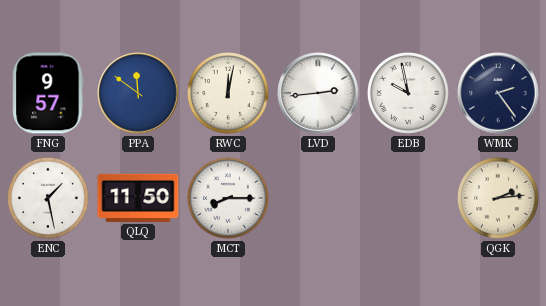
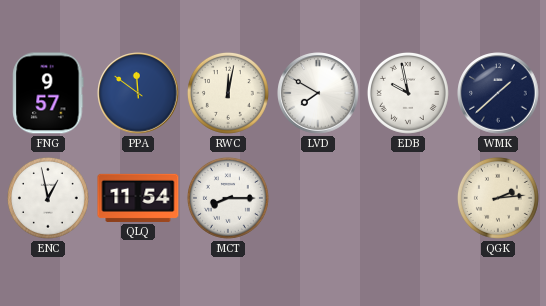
LVD: 2:44 -> 7:50
WMK: 2:24 -> 1:38
ENC: 1:28 -> 12:58
QLQ: 11:50 -> 11:54
